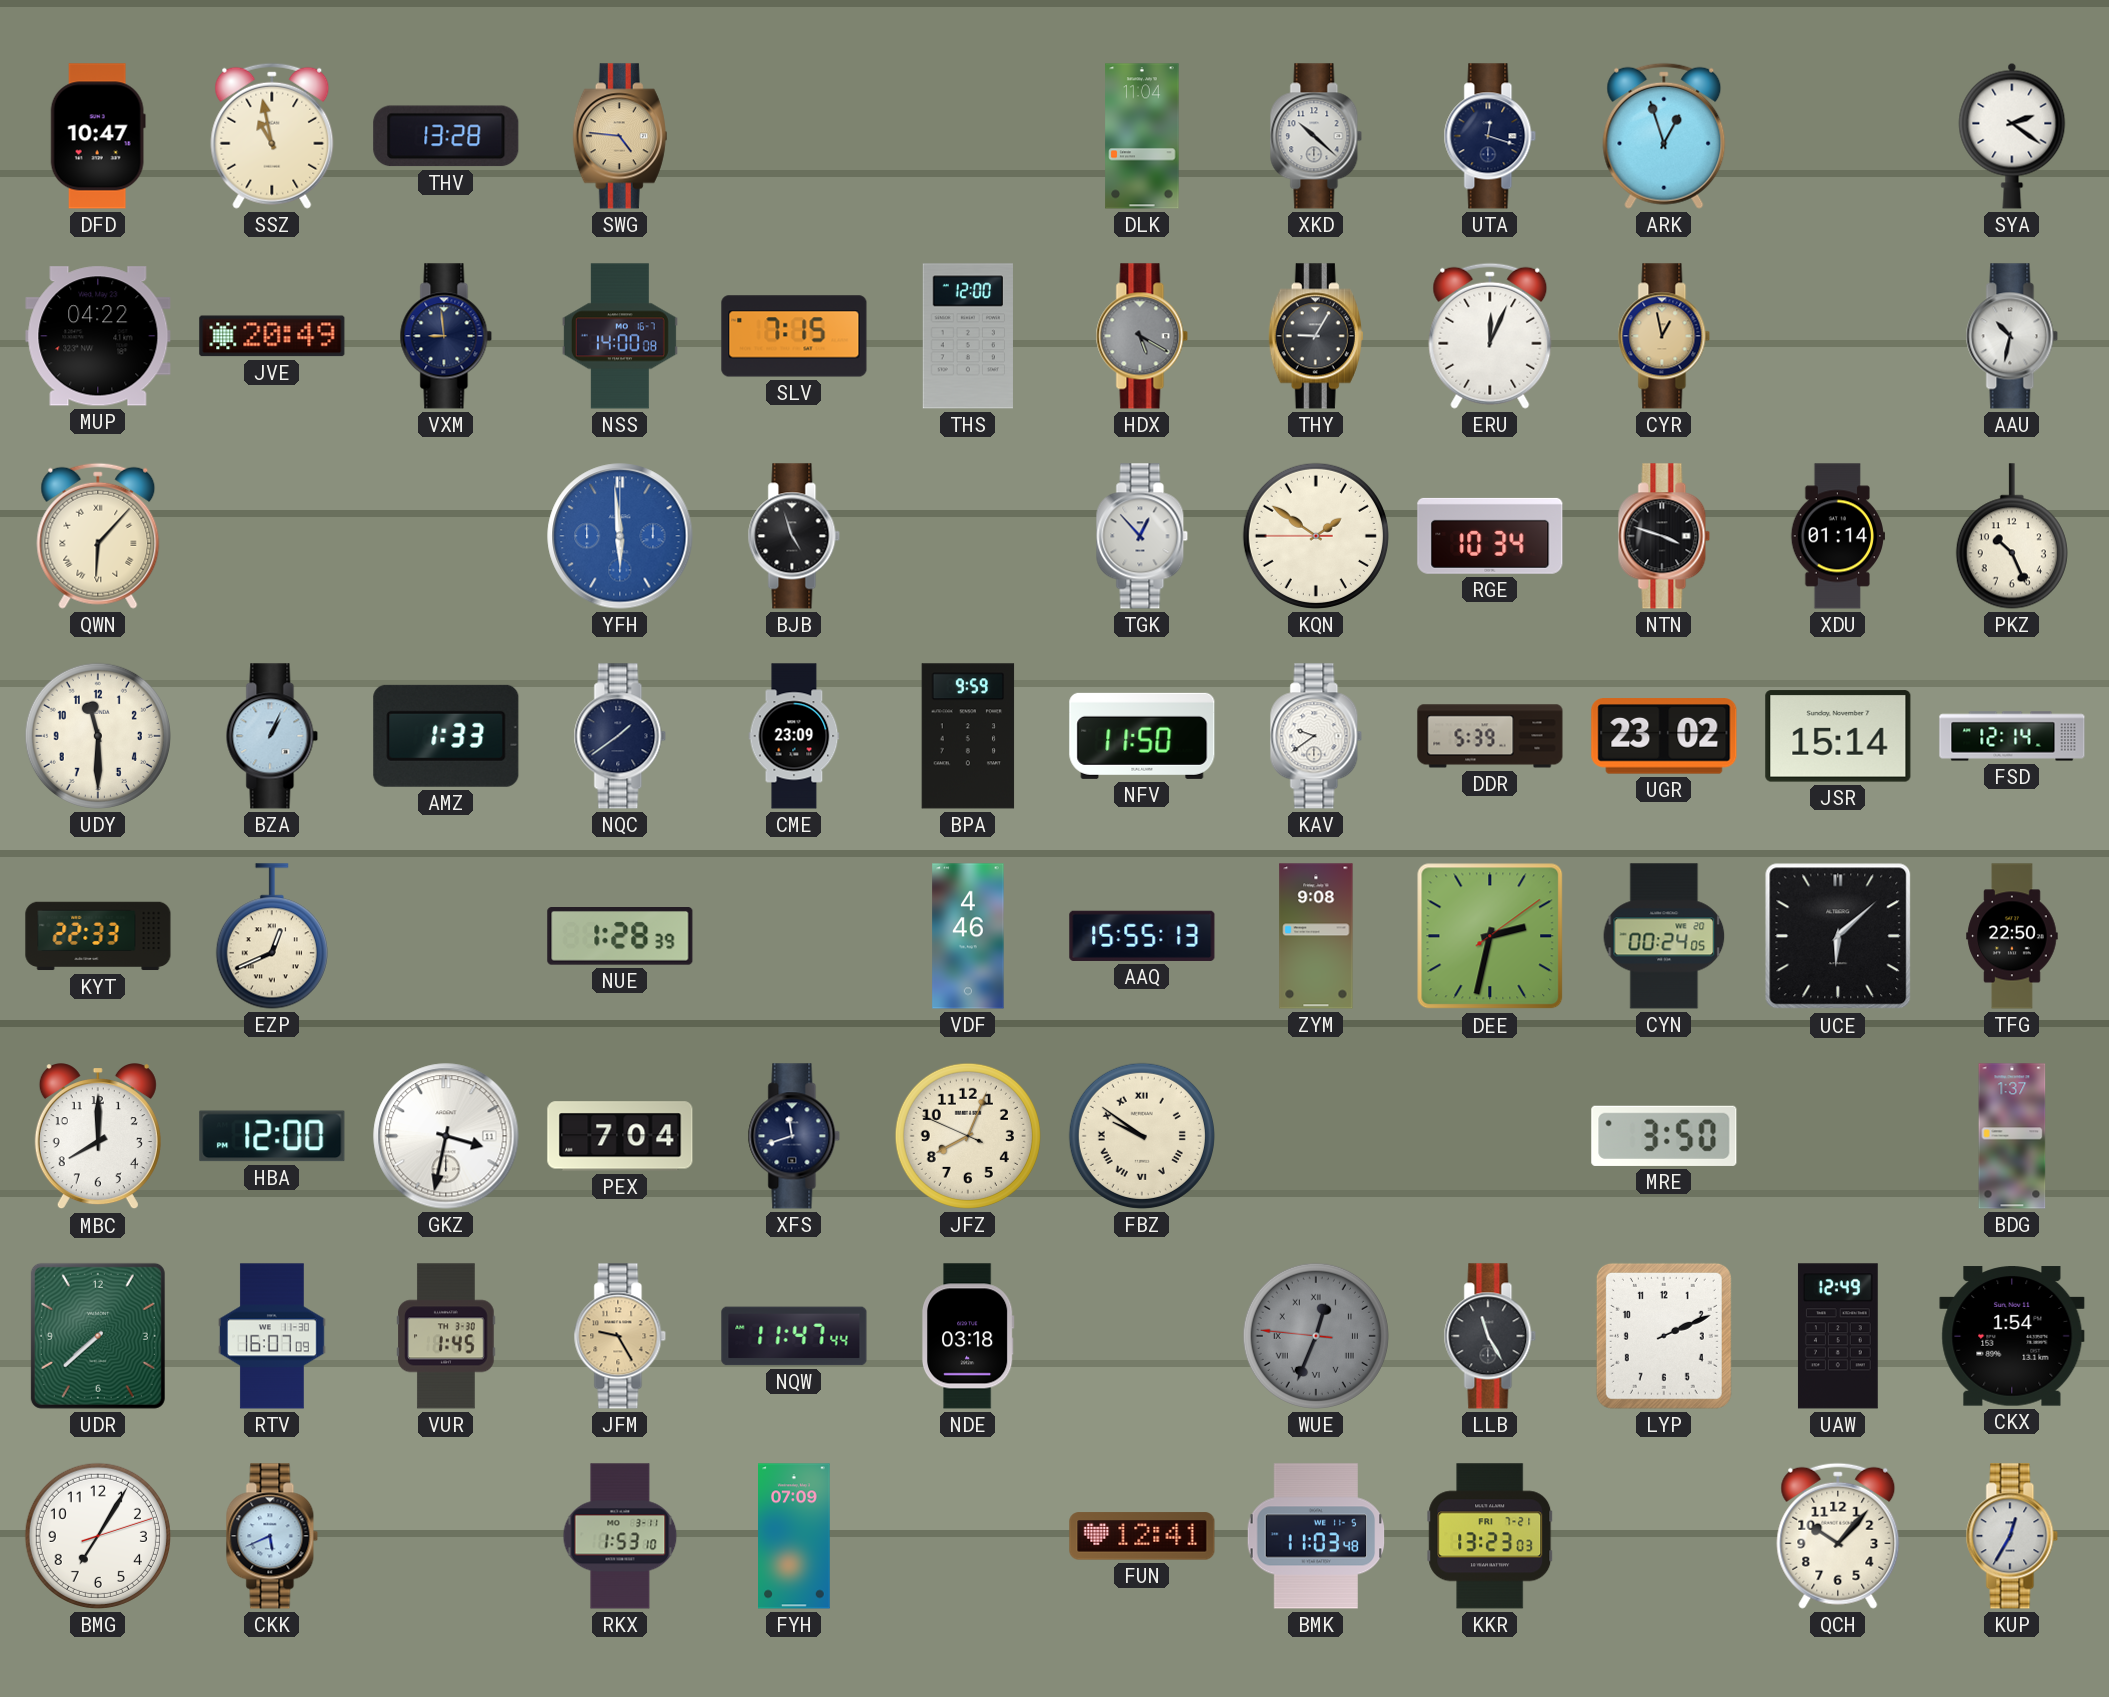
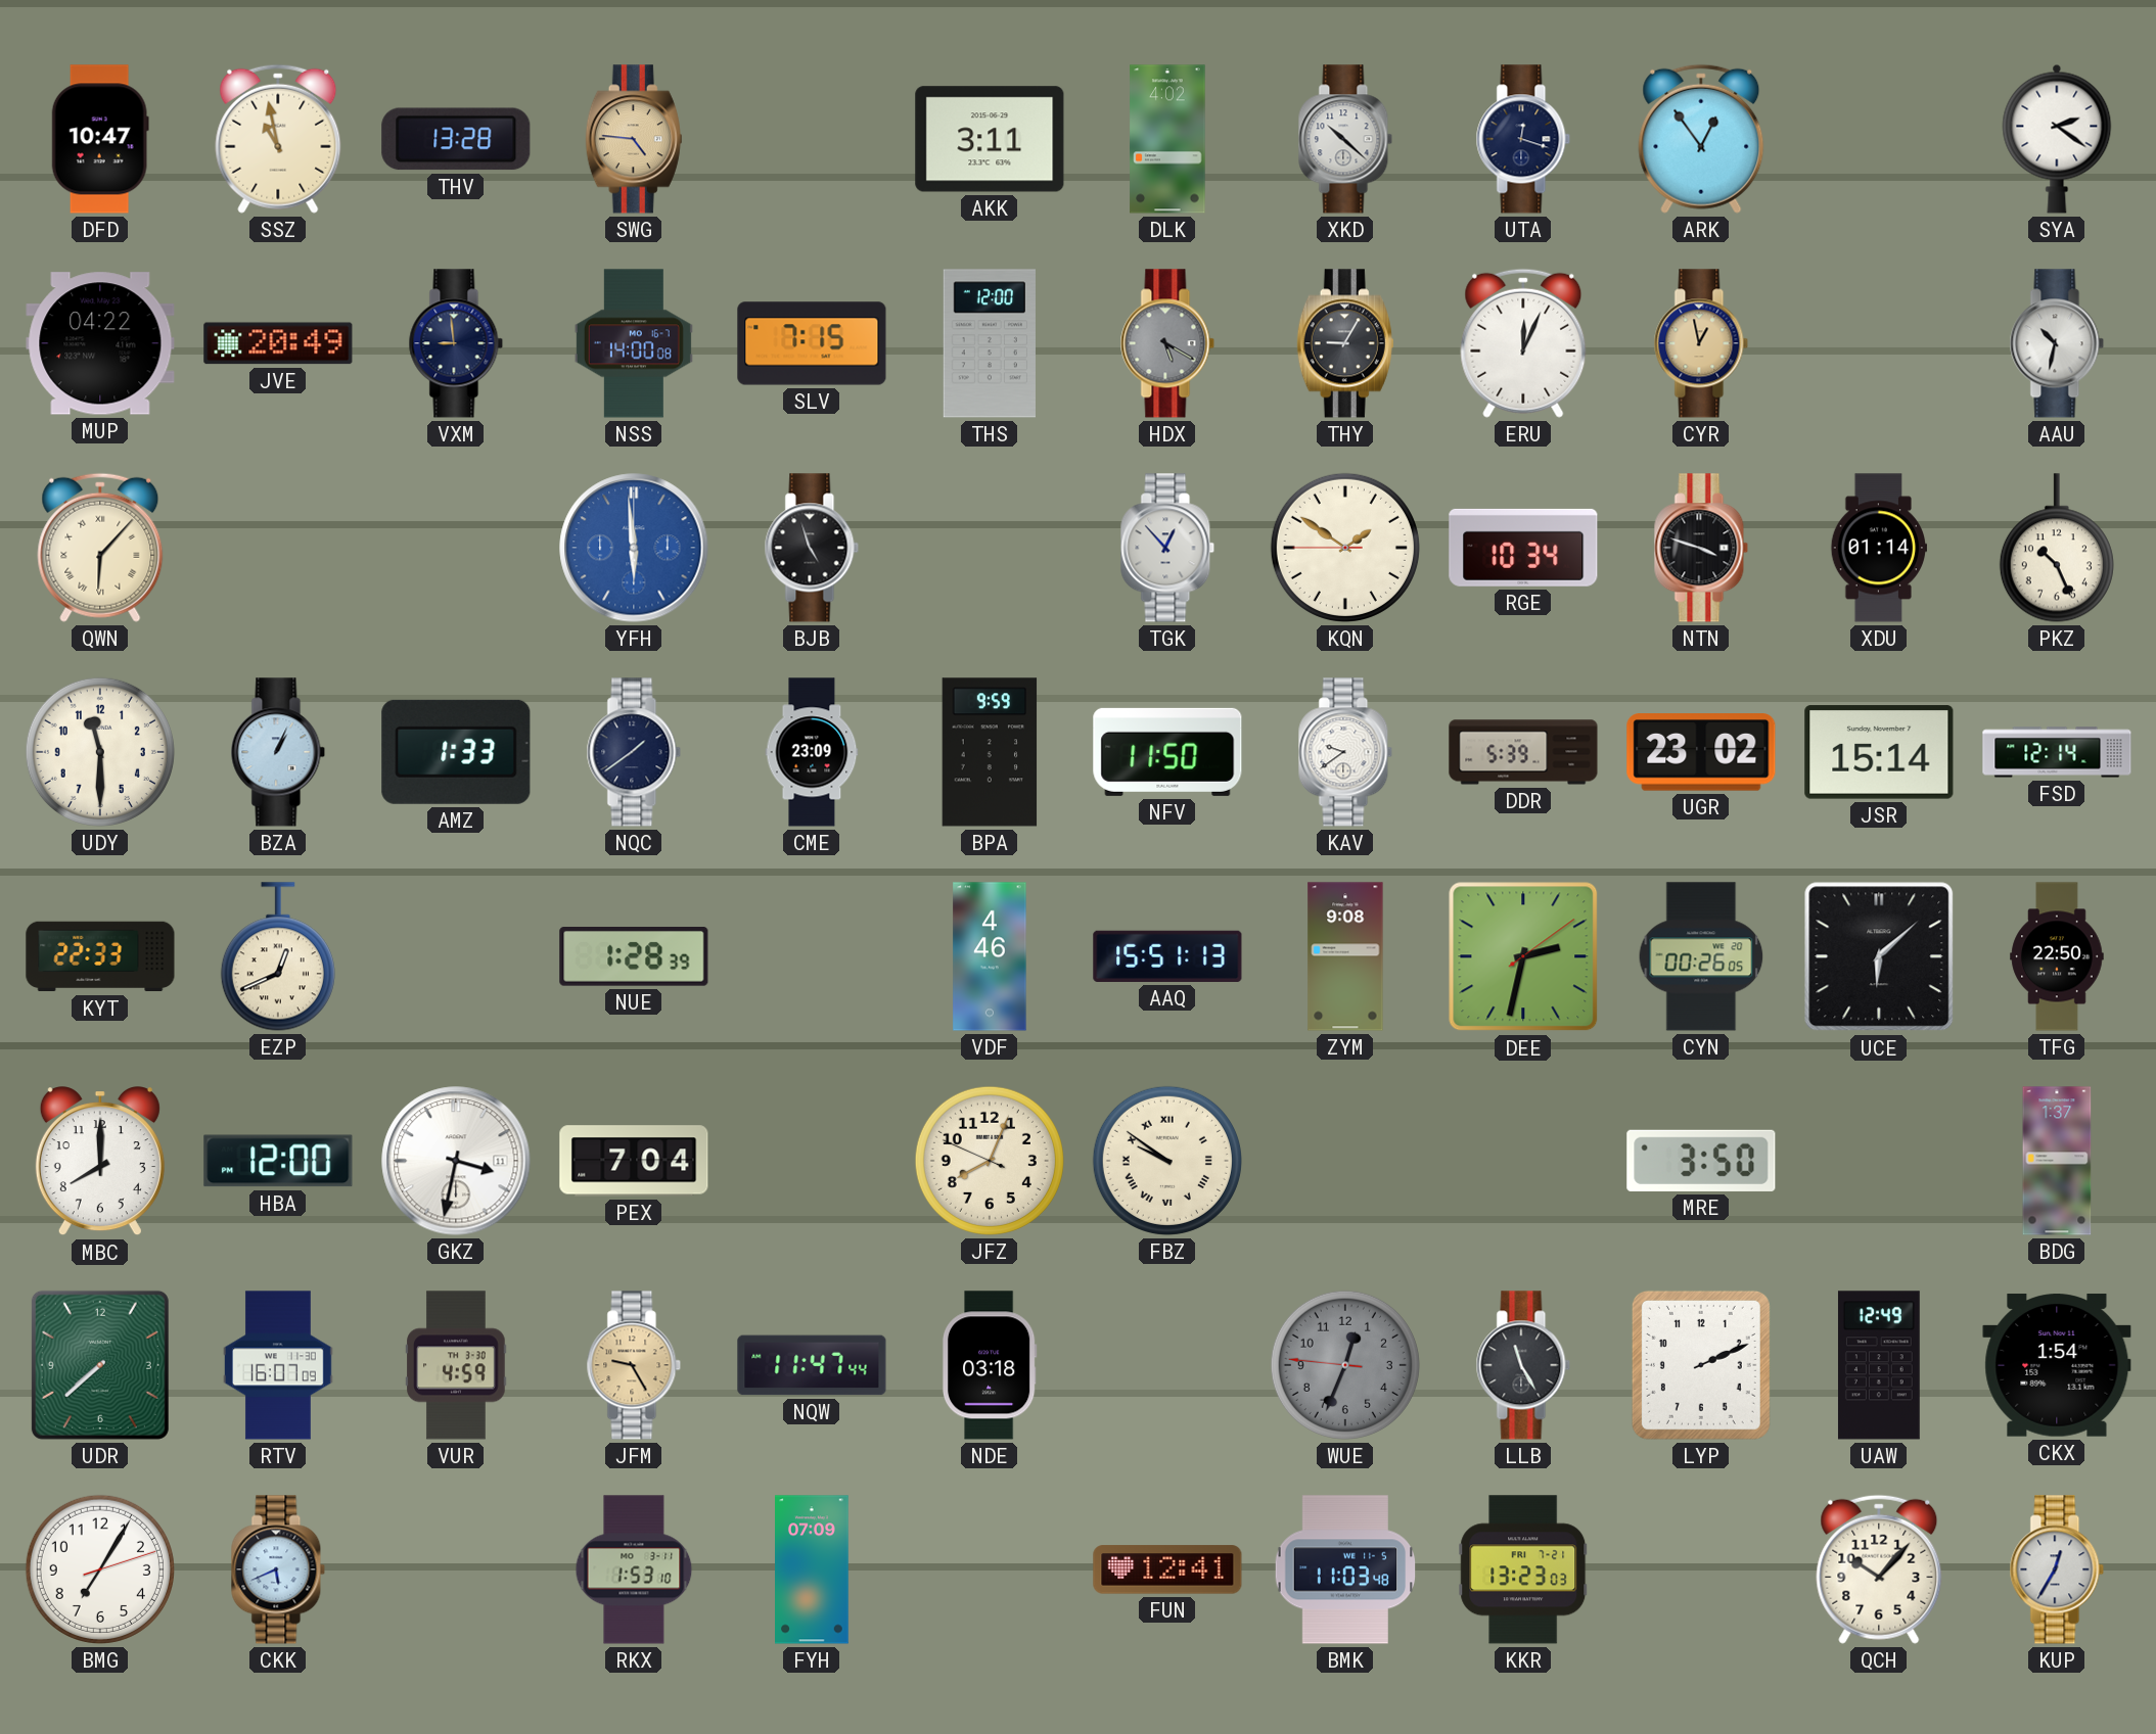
AKK: none -> 3:11
DLK: 11:04 -> 4:02
ARK: 12:57 -> 12:54
AAQ: 15:55 -> 15:51
CYN: 00:24 -> 00:26
XFS: 11:42 -> none
VUR: 1:45 -> 4:59
WUE numerals: Roman -> Arabic
